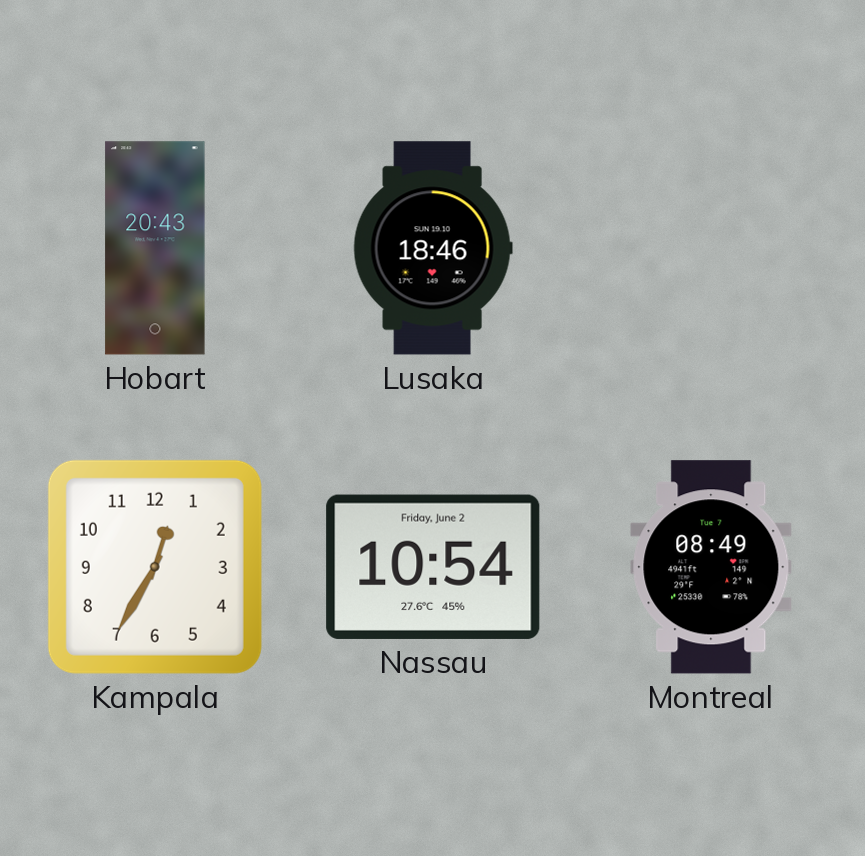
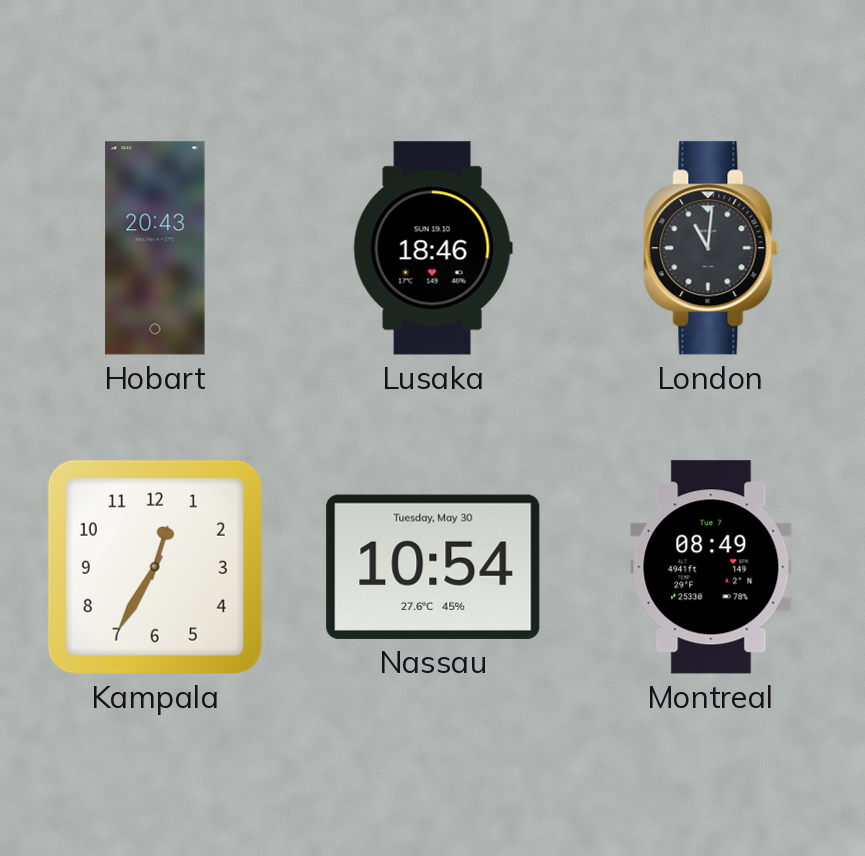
London: none -> 11:01
Nassau date: Friday, June 2 -> Tuesday, May 30
